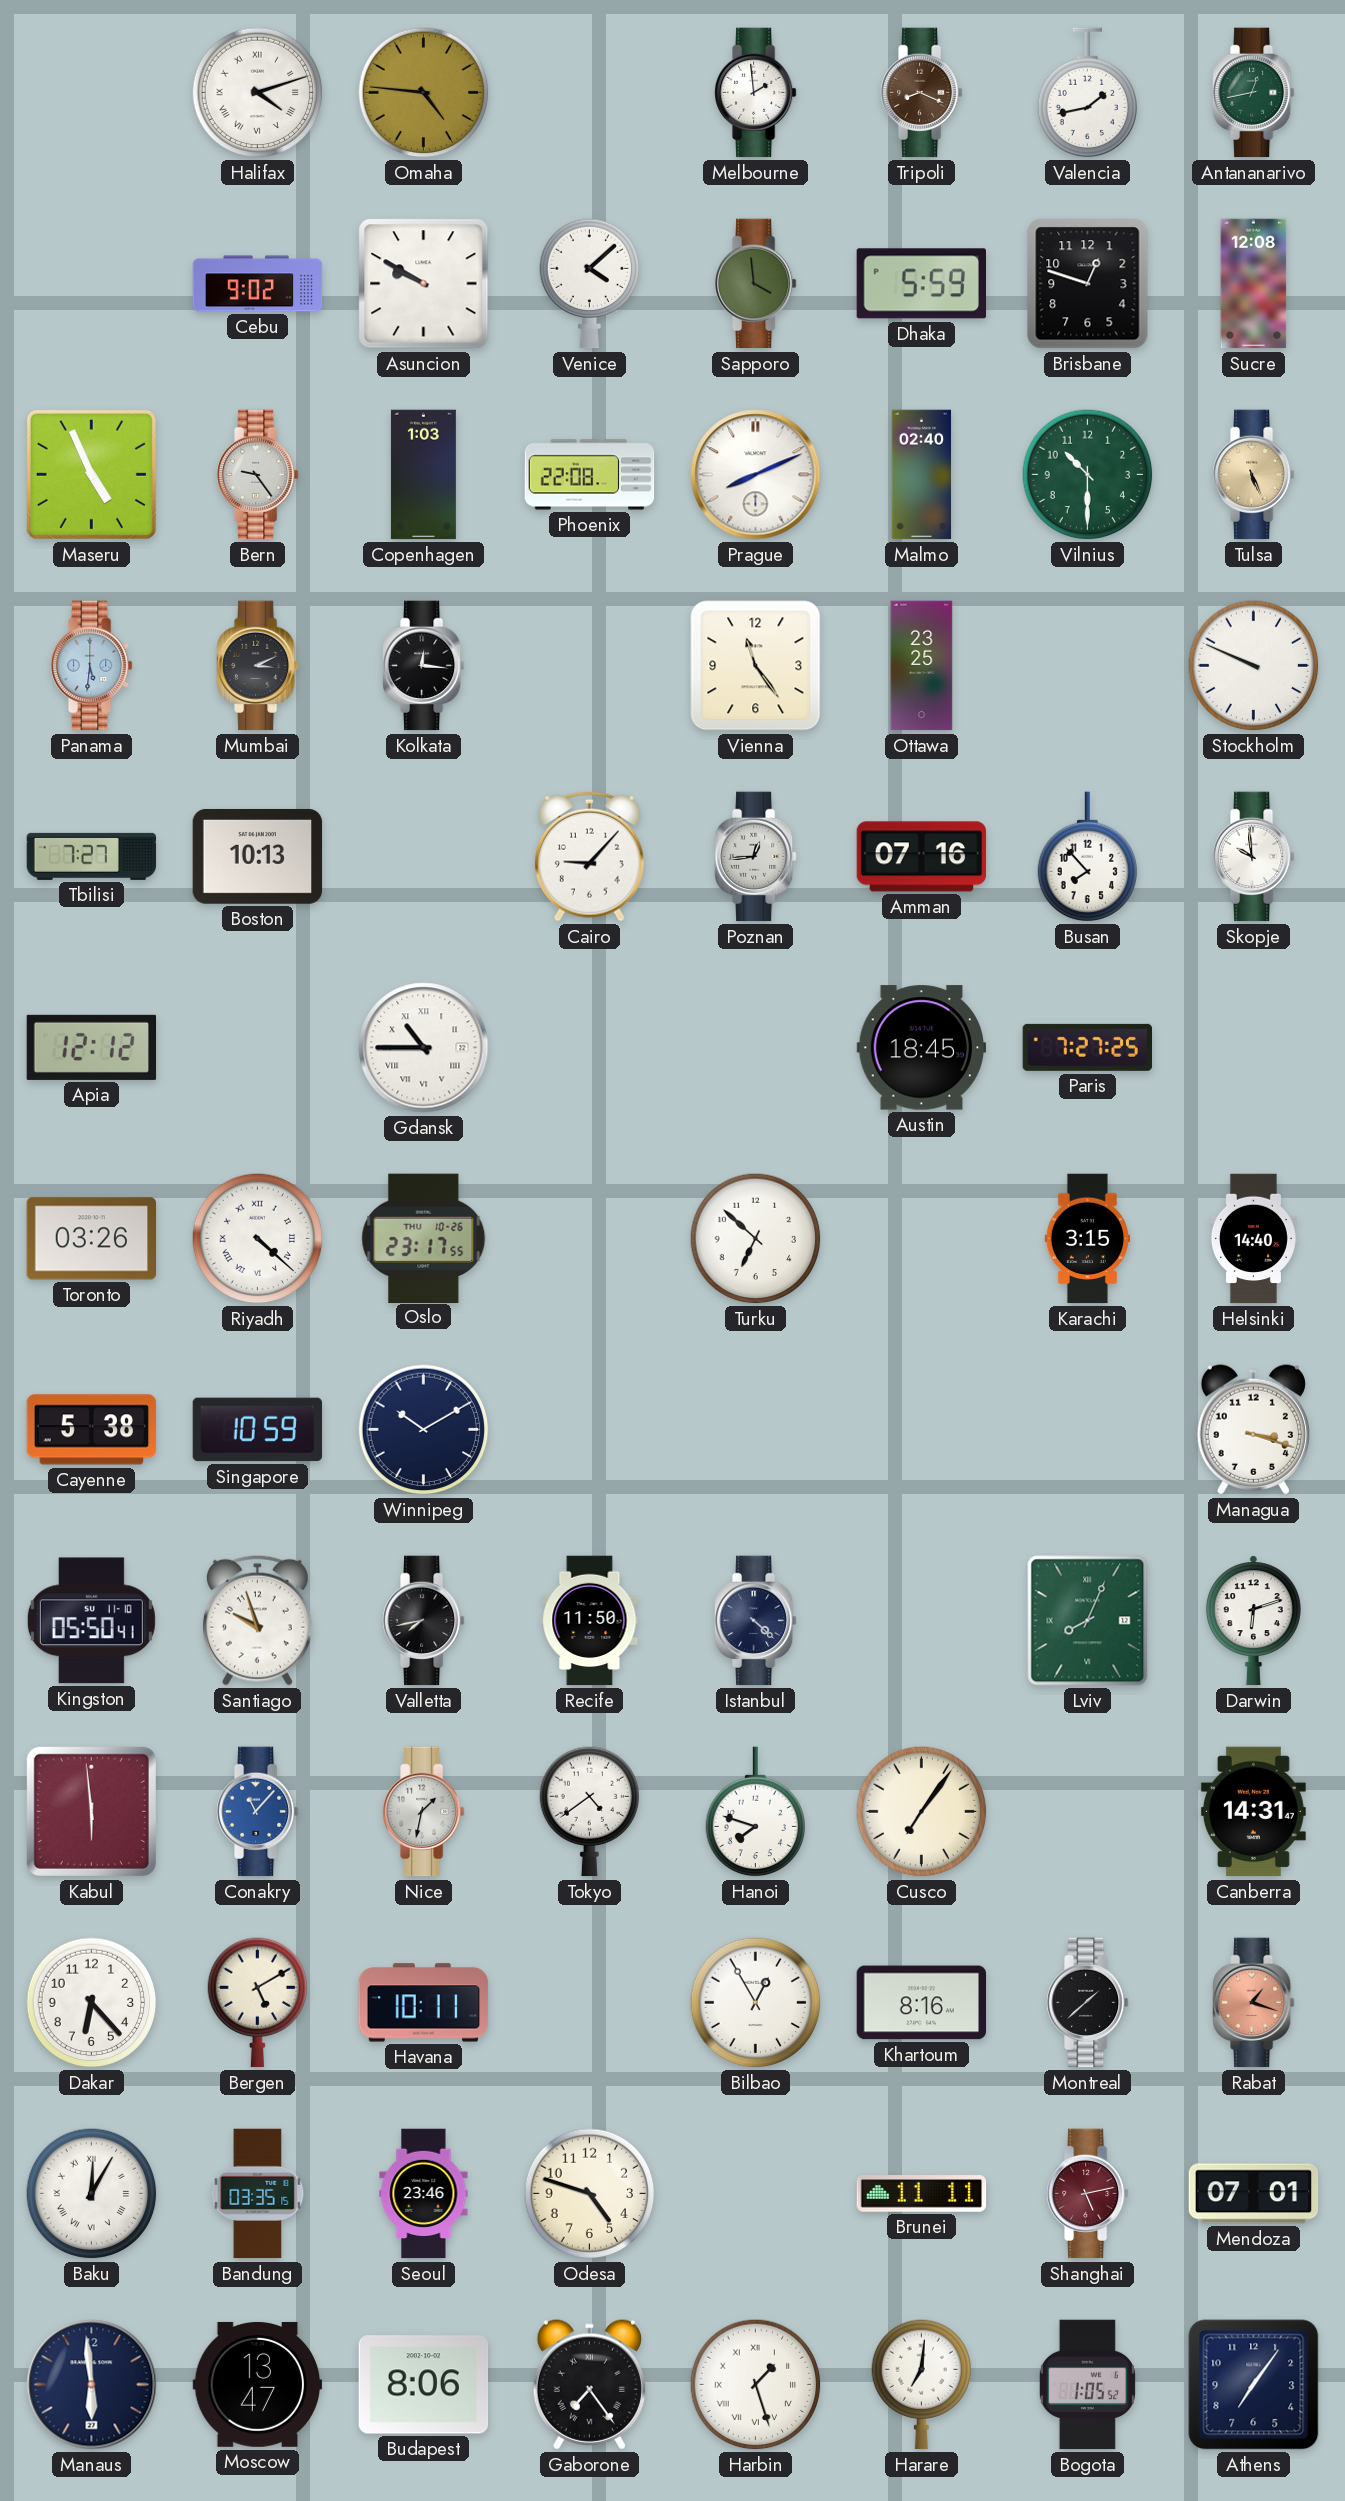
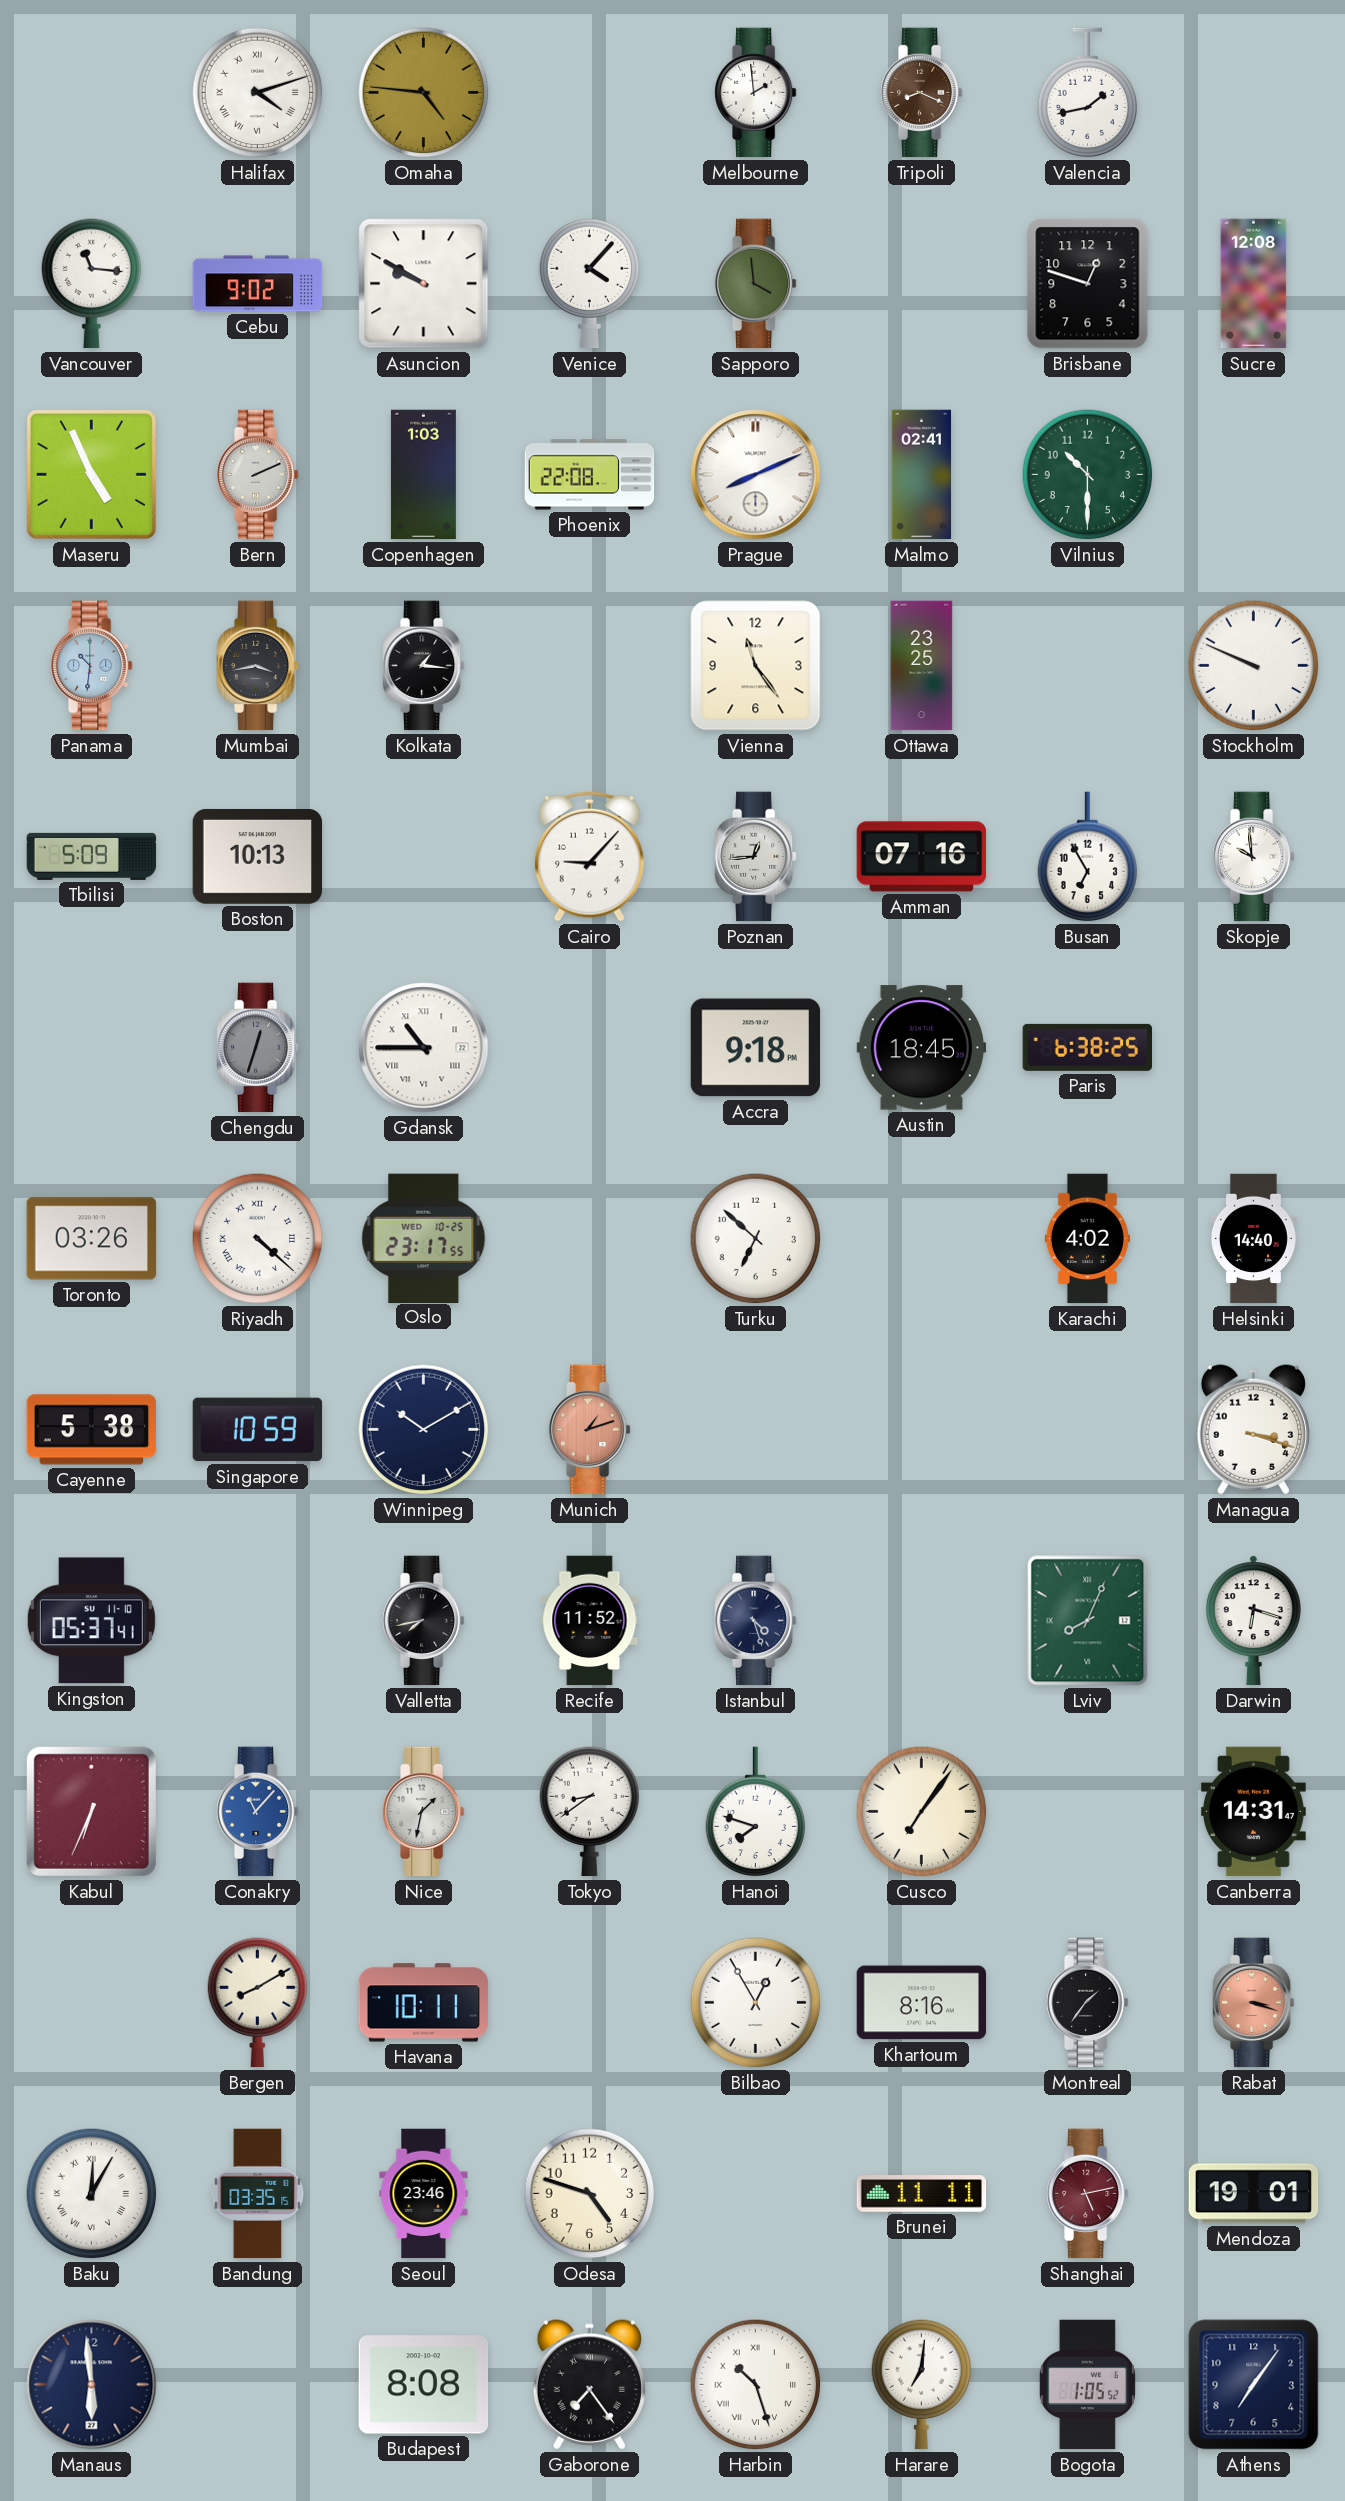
Antananarivo: 12:43 -> none
Vancouver: none -> 11:16
Venice: 4:08 -> 4:07
Dhaka: 5:59 -> none
Bern: 9:24 -> 2:11
Malmo: 02:40 -> 02:41
Tulsa: 5:26 -> none
Panama: 5:31 -> 10:31
Mumbai: 3:11 -> 3:43
Kolkata: 12:16 -> 1:16
Tbilisi: 7:27 -> 5:09
Busan: 7:53 -> 6:55
Apia: 12:12 -> none
Chengdu: none -> 12:33
Accra: none -> 9:18
Paris: 7:27 -> 6:38
Oslo date: THU 10-26 -> WED 10-25
Karachi: 3:15 -> 4:02
Munich: none -> 1:12
Kingston: 05:50 -> 05:37
Santiago: 9:57 -> none
Recife: 11:50 -> 11:52
Istanbul: 4:22 -> 4:27
Darwin: 6:12 -> 6:18
Kabul: 5:59 -> 6:34
Tokyo: 4:39 -> 8:39
Dakar: 6:23 -> none
Bergen: 5:10 -> 8:10
Montreal: 1:38 -> 1:36
Rabat: 1:18 -> 3:18
Mendoza: 07:01 -> 19:01
Moscow: 13:47 -> none
Budapest: 8:06 -> 8:08
Harbin: 1:27 -> 10:27
